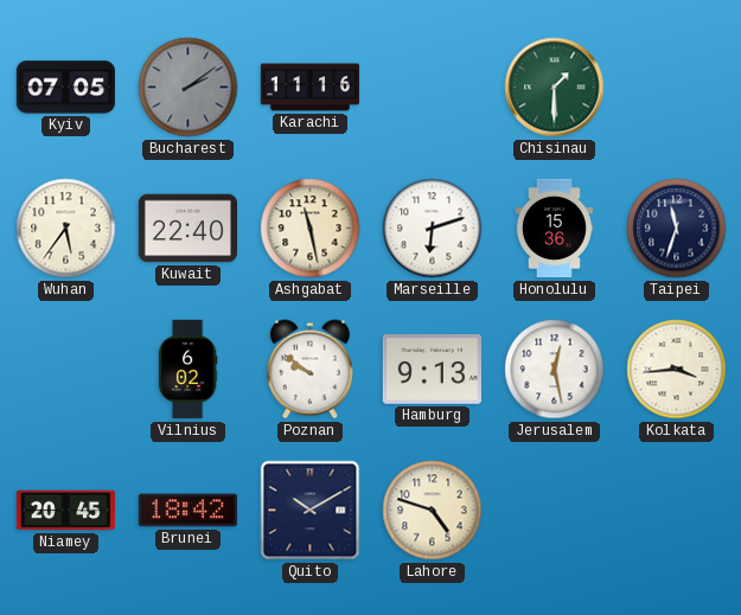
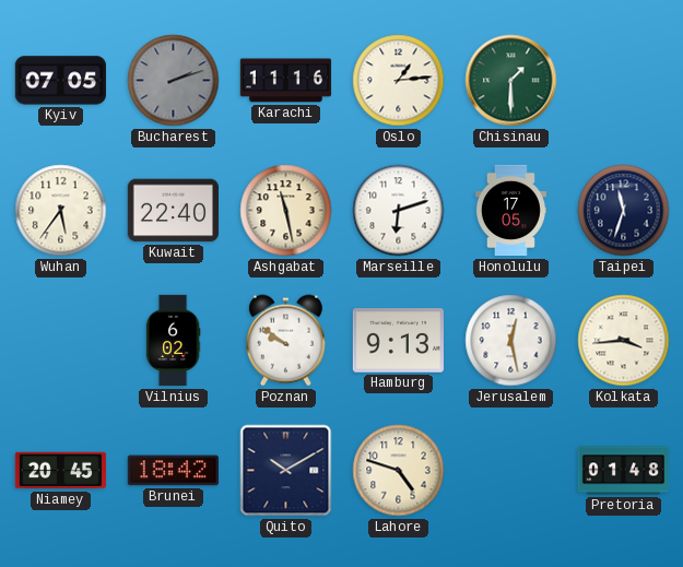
Bucharest: 2:09 -> 2:12
Oslo: none -> 1:14
Honolulu: 15:36 -> 17:05
Pretoria: none -> 01:48
